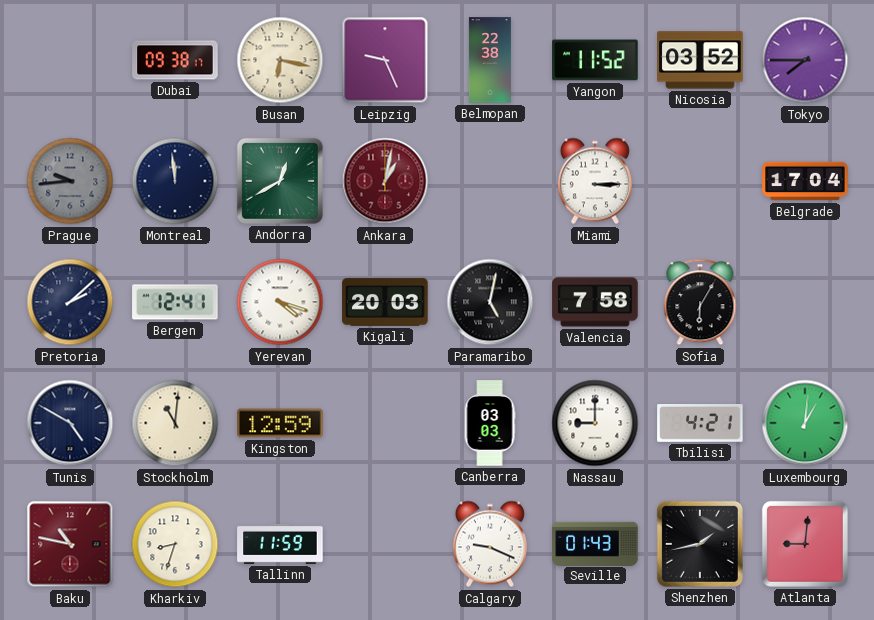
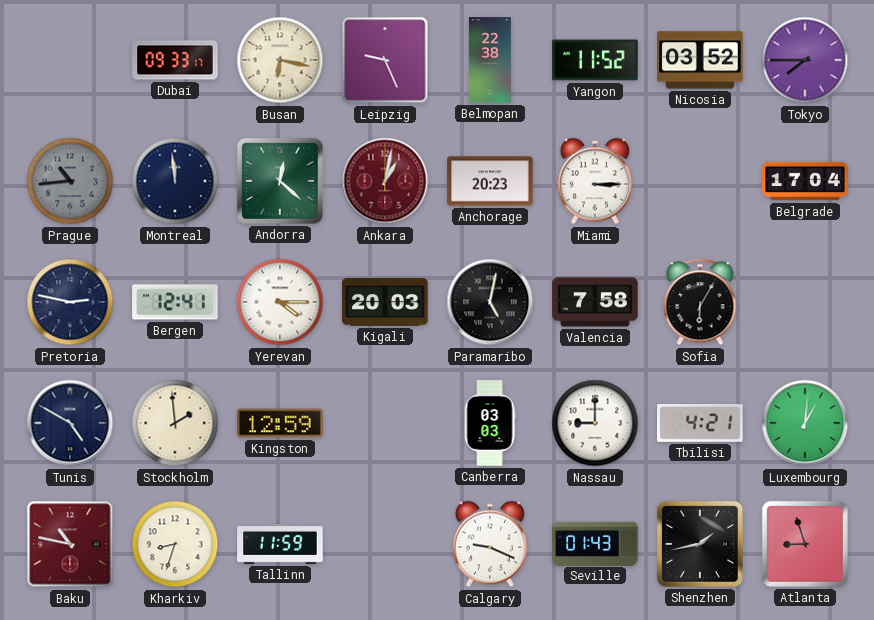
Dubai: 09:38 -> 09:33
Prague: 9:44 -> 10:44
Andorra: 12:40 -> 12:22
Anchorage: none -> 20:23
Pretoria: 2:08 -> 2:47
Yerevan: 4:18 -> 4:15
Stockholm: 11:01 -> 1:59
Atlanta: 9:01 -> 8:57
